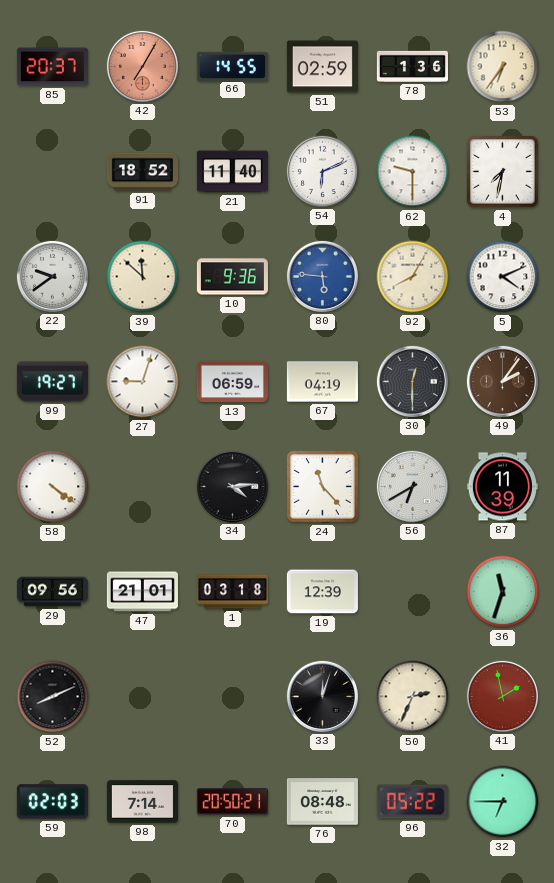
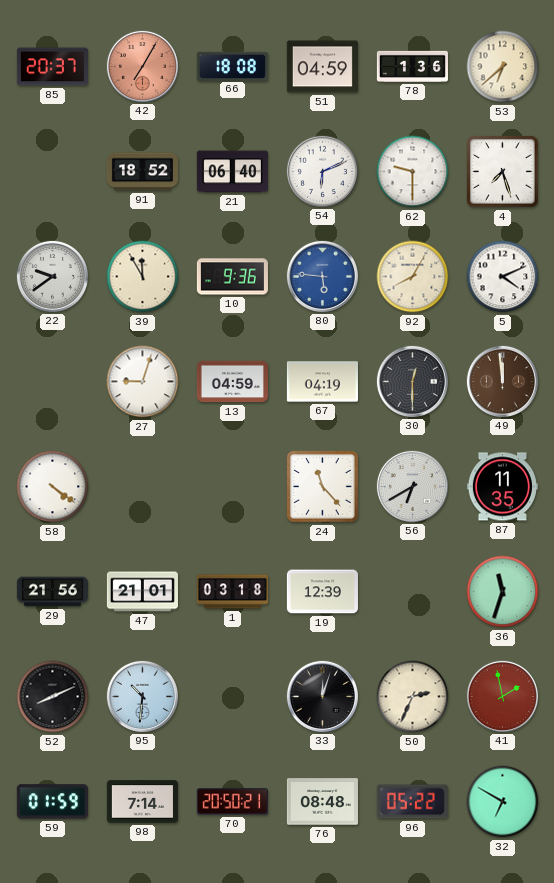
66: 14:55 -> 18:08
51: 02:59 -> 04:59
53: 6:36 -> 6:38
21: 11:40 -> 06:40
4: 7:32 -> 7:27
39: 11:52 -> 11:55
99: 19:27 -> none
13: 06:59 -> 04:59
49: 2:06 -> 11:59
34: 4:14 -> none
87: 11:39 -> 11:35
29: 09:56 -> 21:56
95: none -> 10:31
59: 02:03 -> 01:59
32: 6:45 -> 6:50
